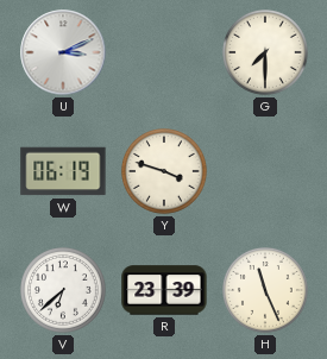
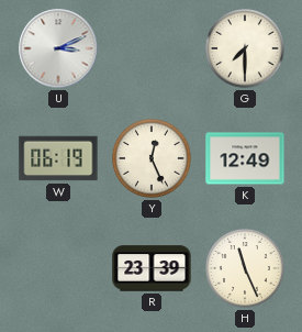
Y: 3:48 -> 12:26
K: none -> 12:49
V: 6:38 -> none
